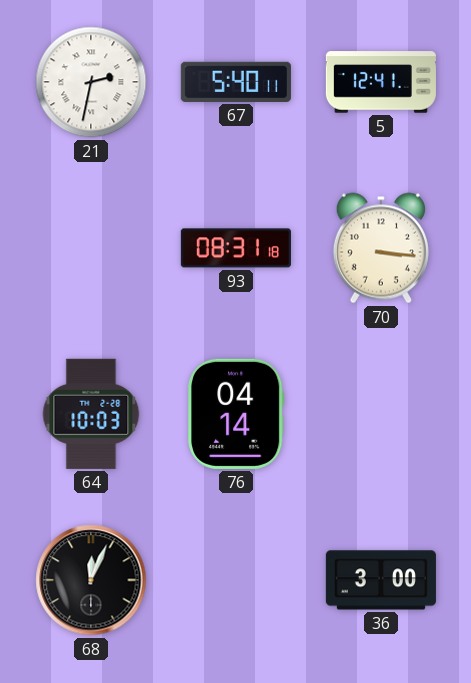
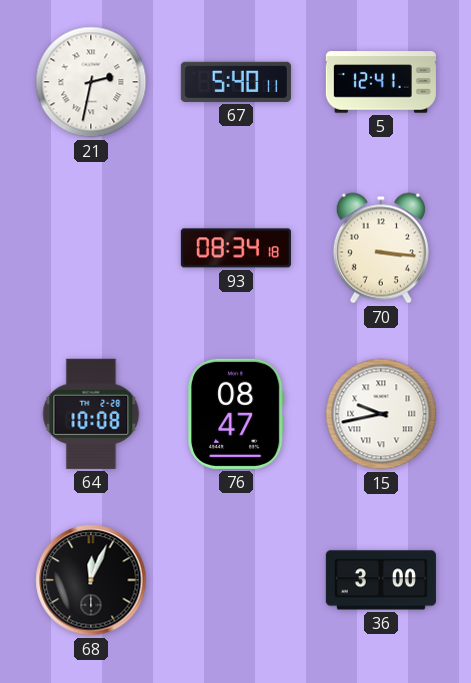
93: 08:31 -> 08:34
64: 10:03 -> 10:08
76: 04:14 -> 08:47
15: none -> 9:43
